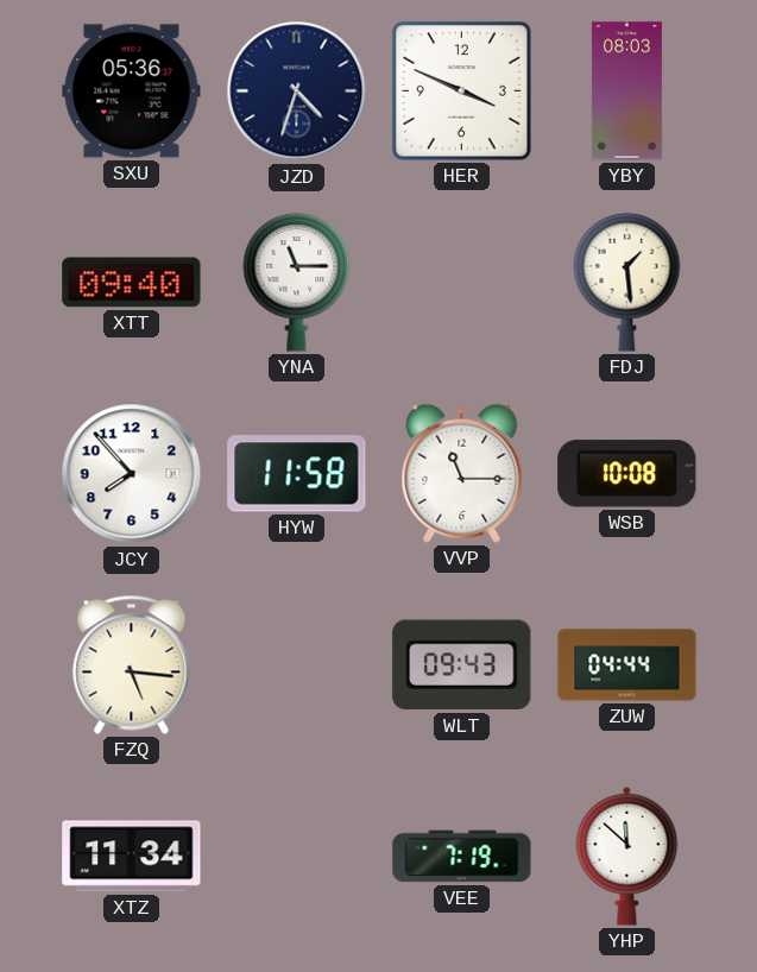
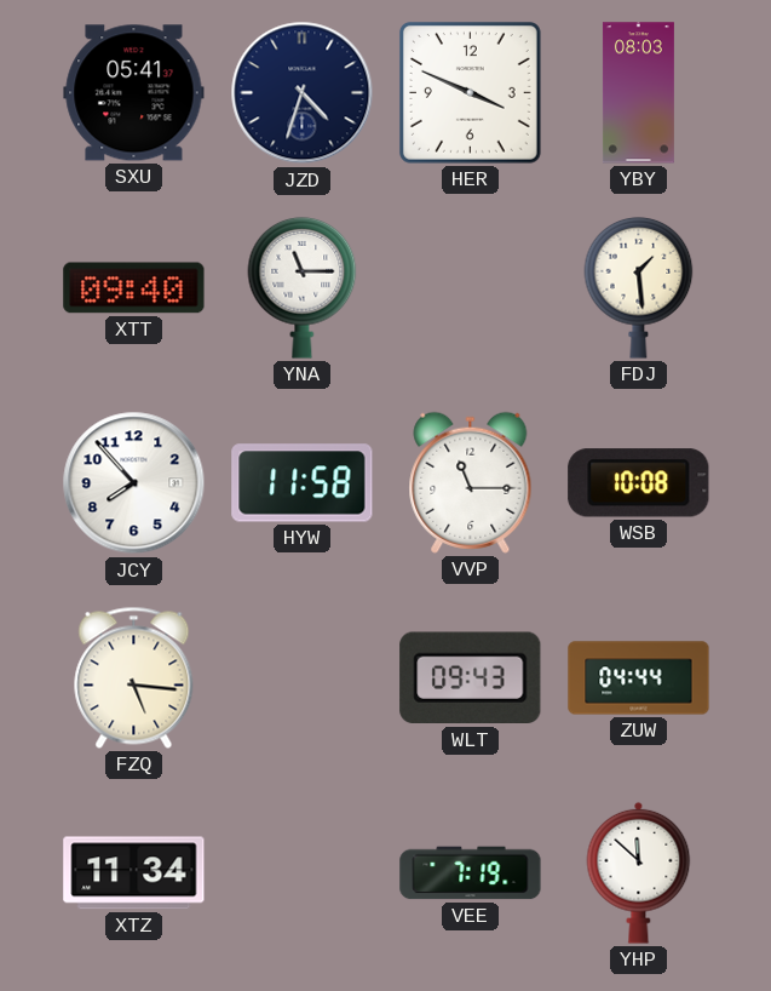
SXU: 05:36 -> 05:41
